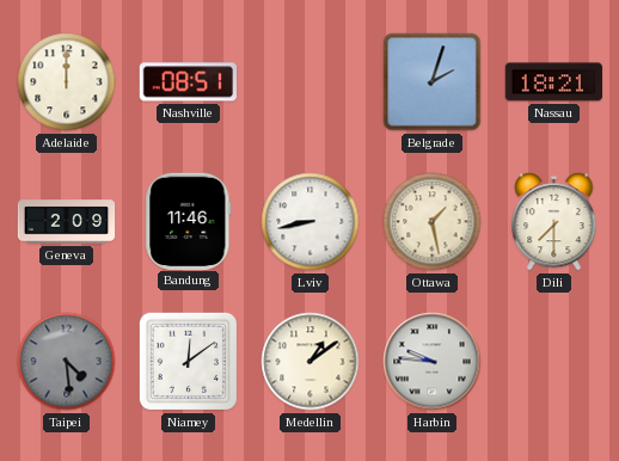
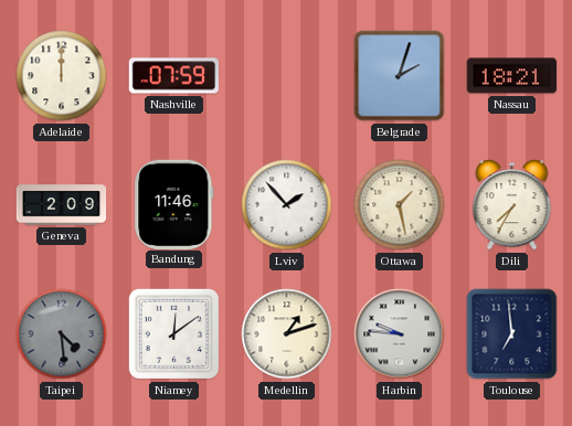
Nashville: 08:51 -> 07:59
Lviv: 8:43 -> 1:53
Dili: 7:30 -> 7:35
Medellin: 1:09 -> 1:12
Toulouse: none -> 6:59
